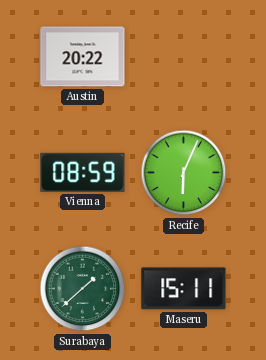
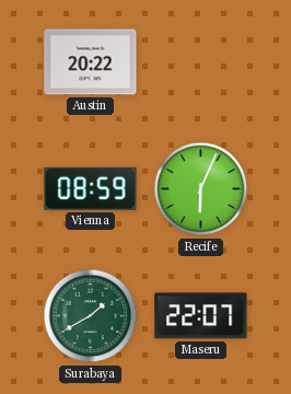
Surabaya: 1:38 -> 1:40
Maseru: 15:11 -> 22:07
